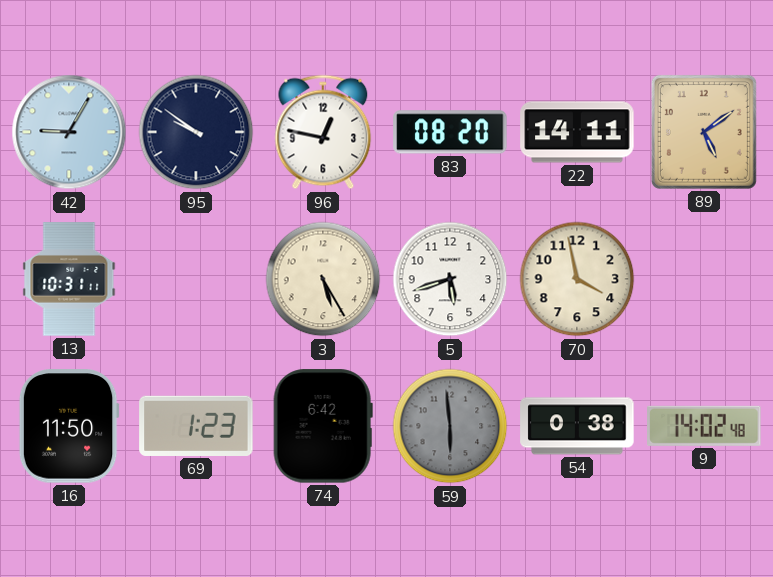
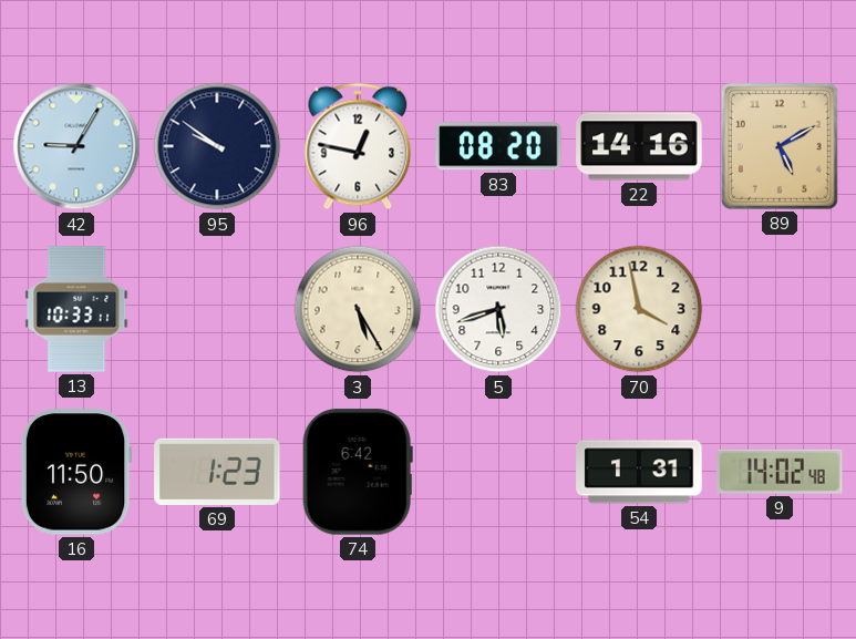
22: 14:11 -> 14:16
89: 5:09 -> 5:10
13: 10:31 -> 10:33
59: 5:59 -> none
54: 0:38 -> 1:31
